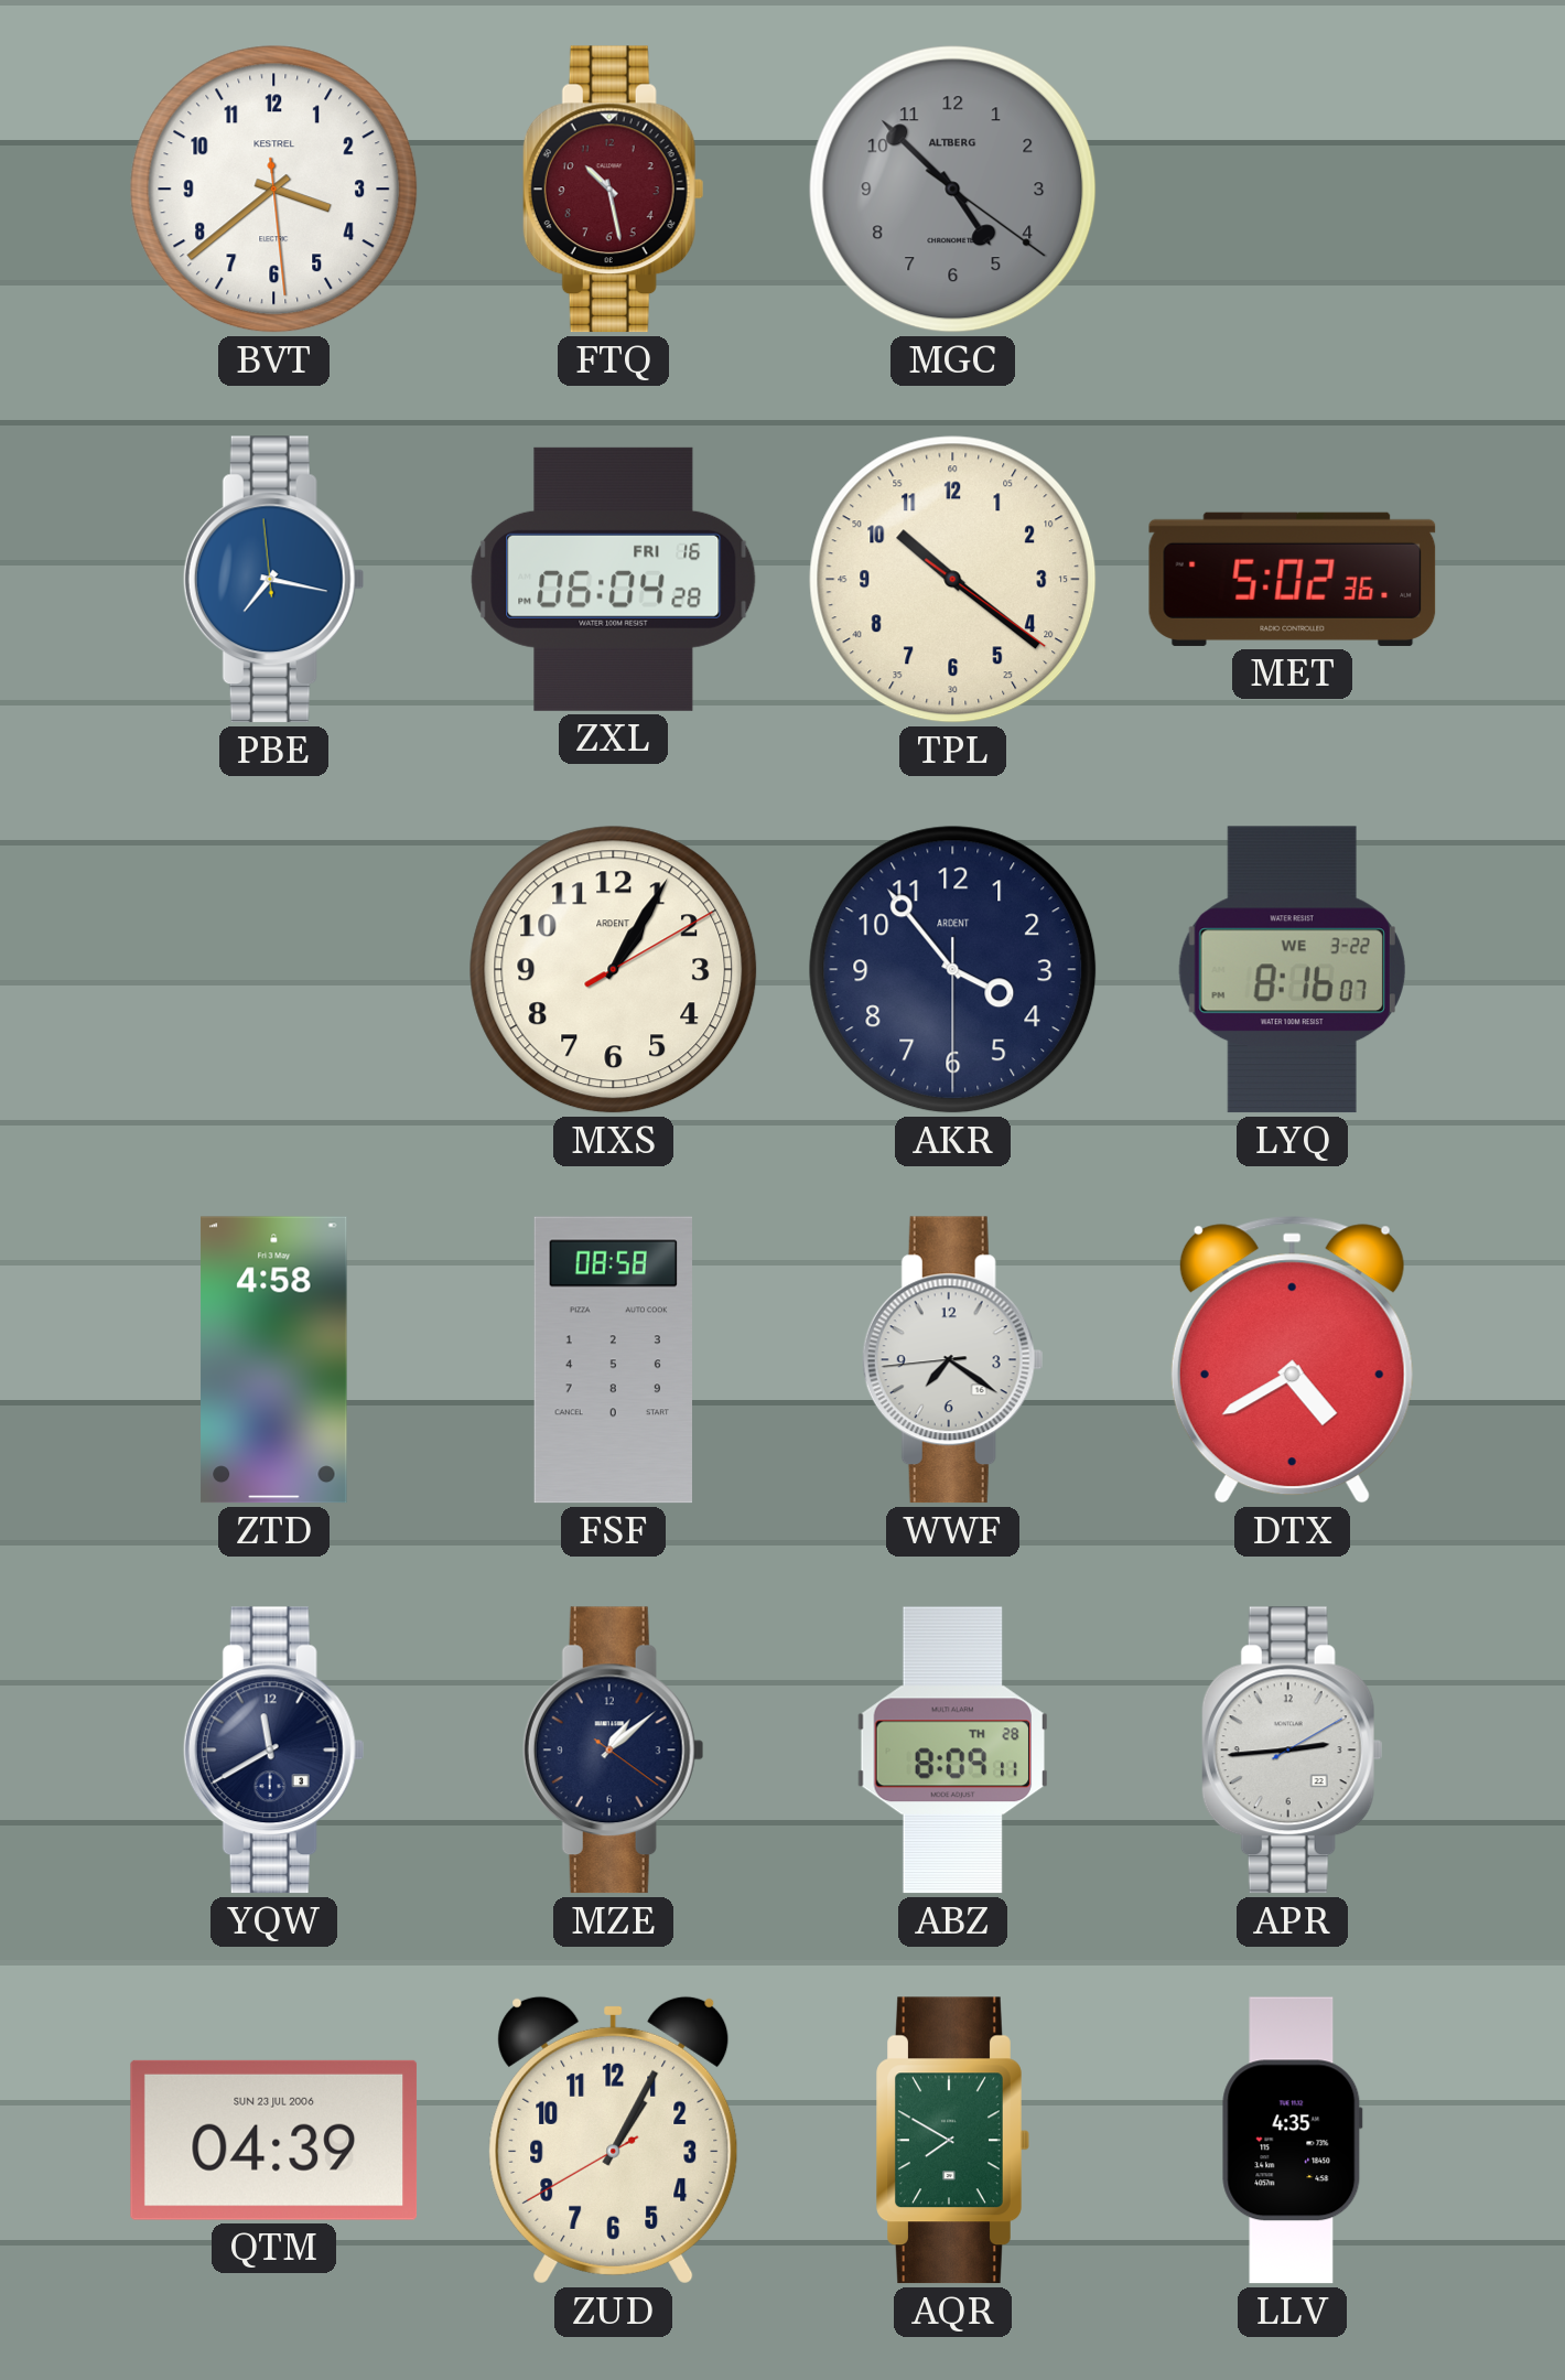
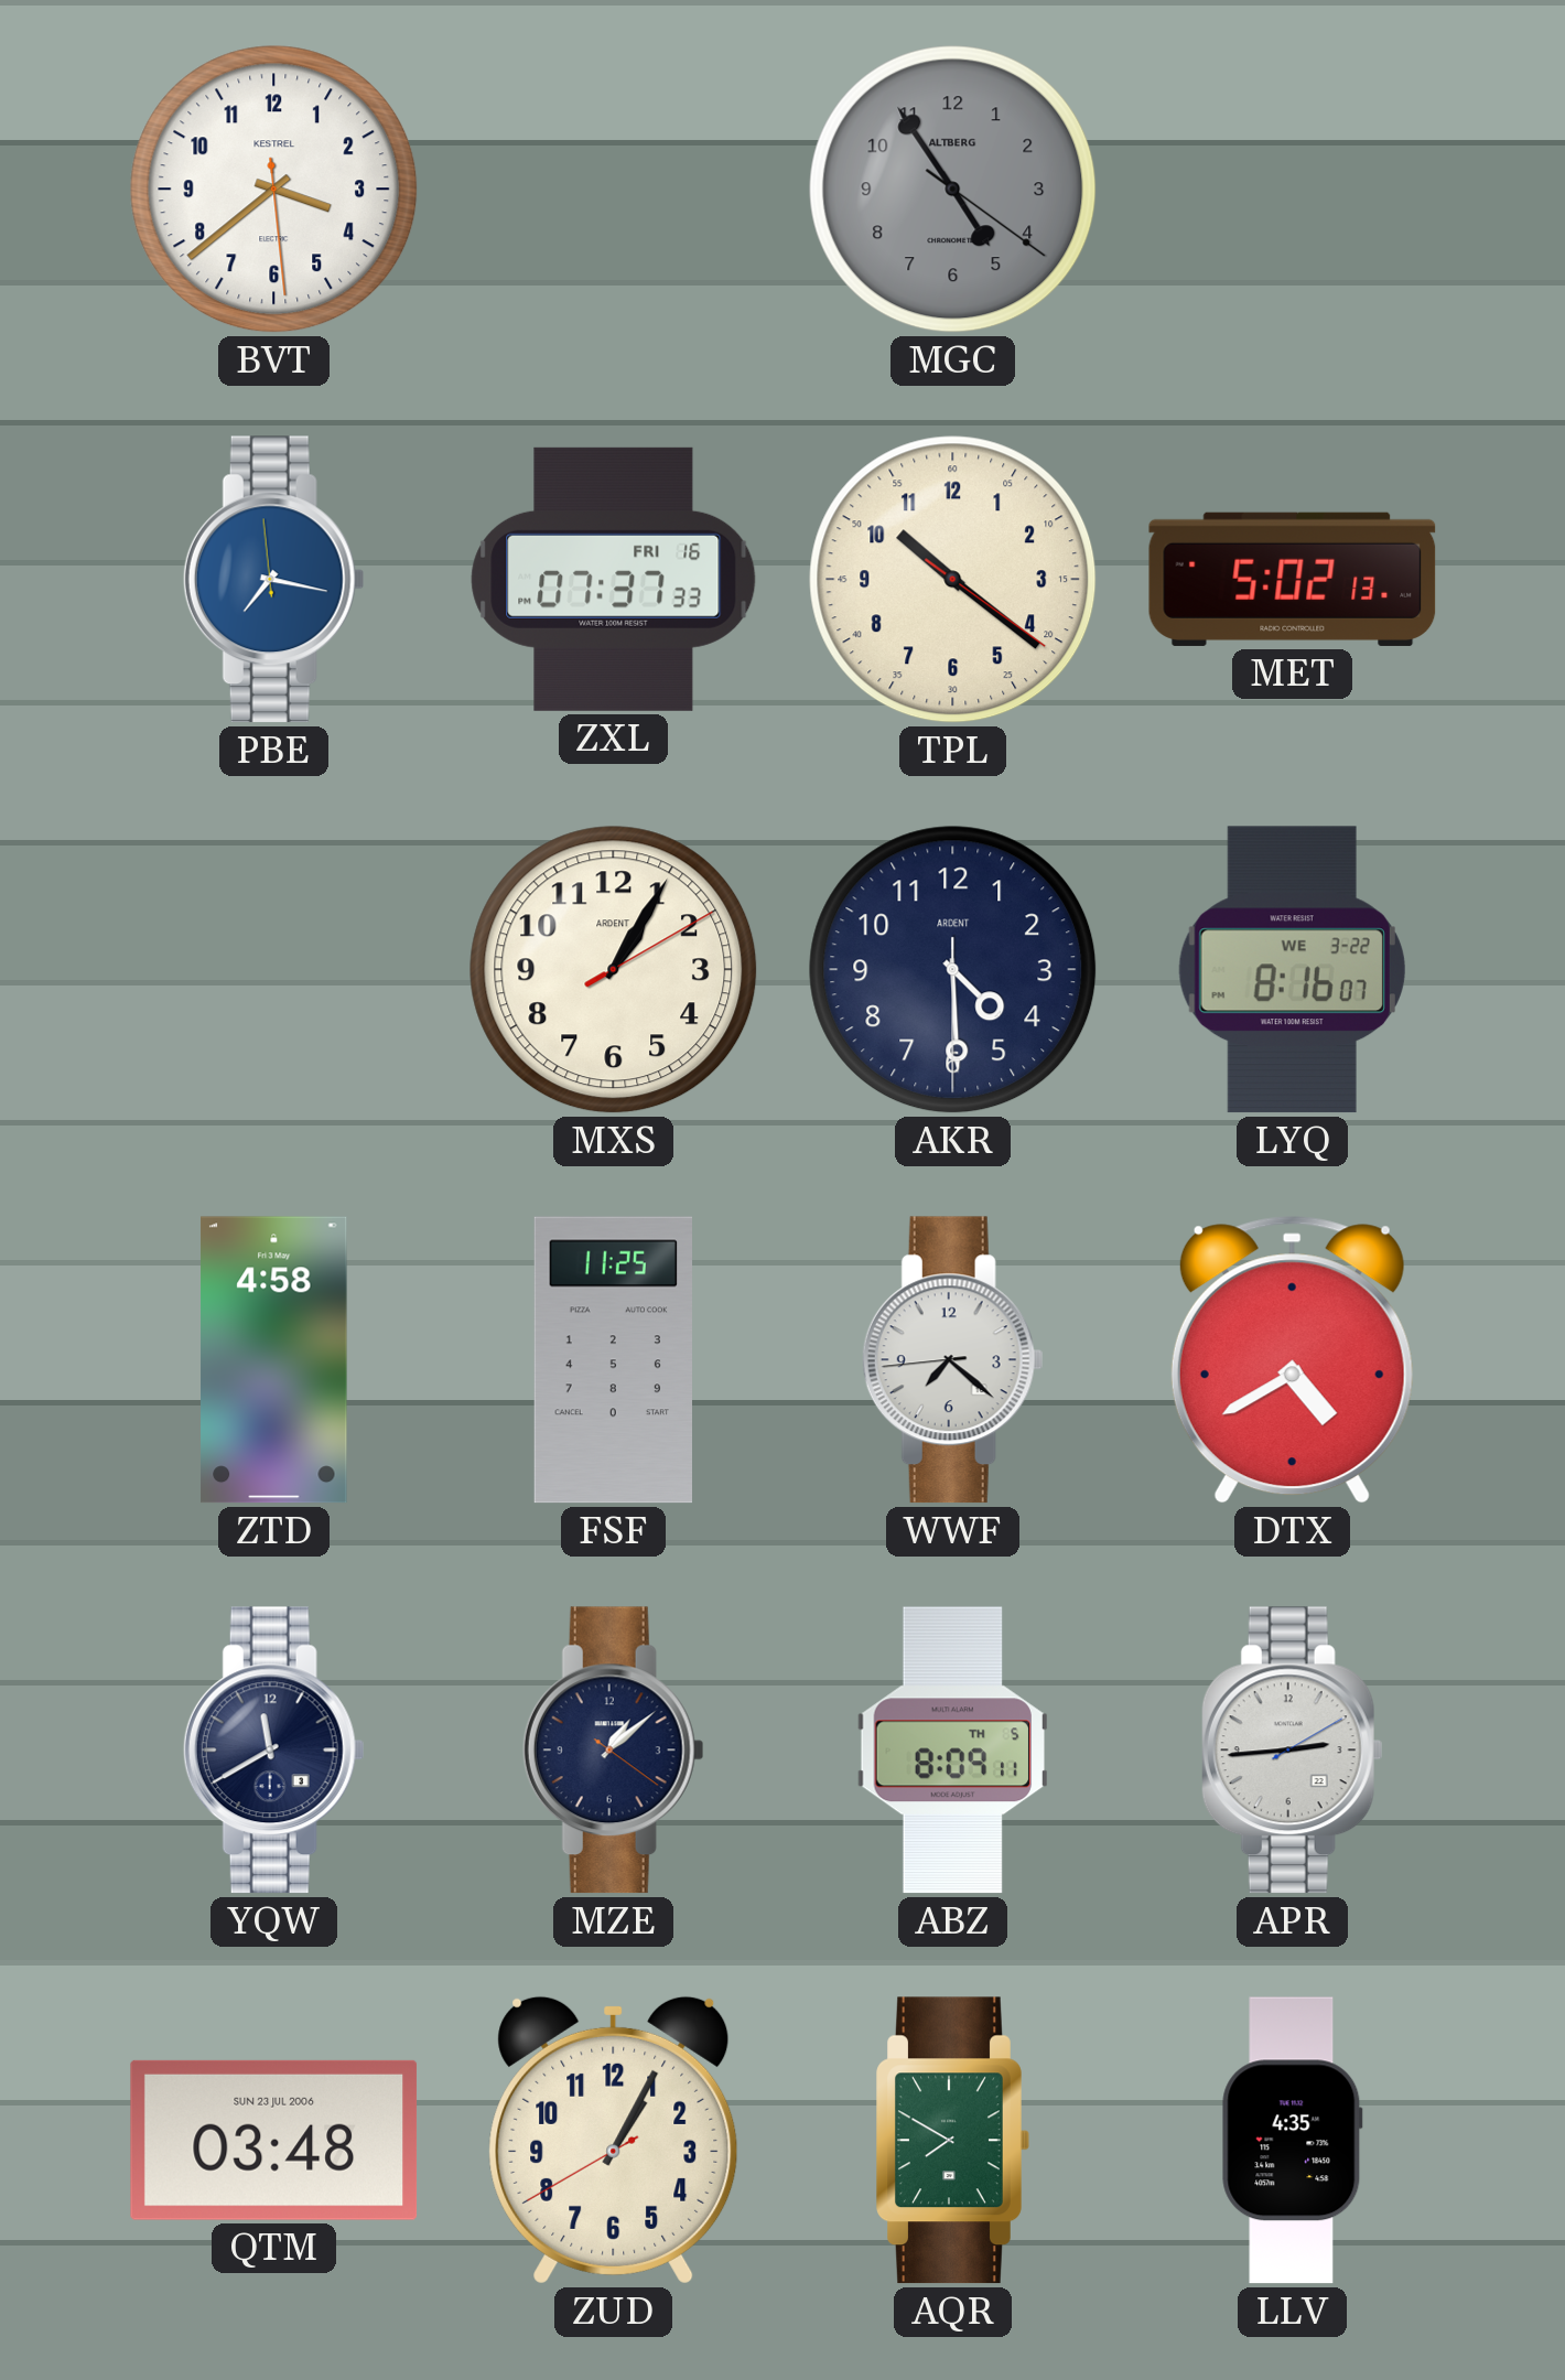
FTQ: 10:28 -> none
MGC: 4:52 -> 4:54
ZXL: 06:04 -> 07:37
MET: 5:02:36 -> 5:02:13
AKR: 3:53 -> 4:29
FSF: 08:58 -> 11:25
WWF: 7:20 -> 7:21
ABZ date: TH 28 -> TH 5
QTM: 04:39 -> 03:48
